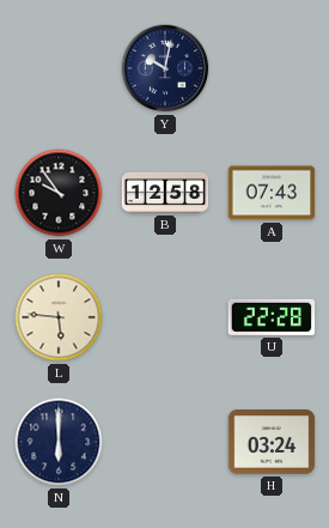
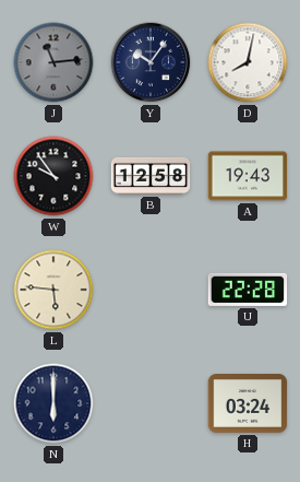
J: none -> 11:14
Y: 10:02 -> 10:06
D: none -> 8:02
A: 07:43 -> 19:43
